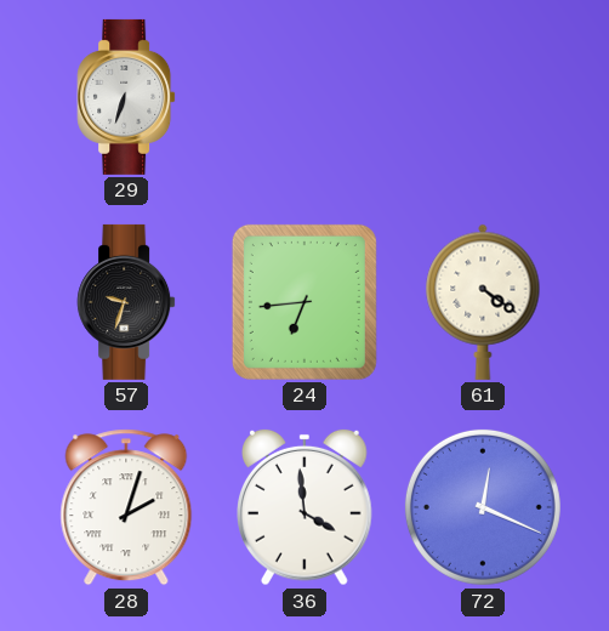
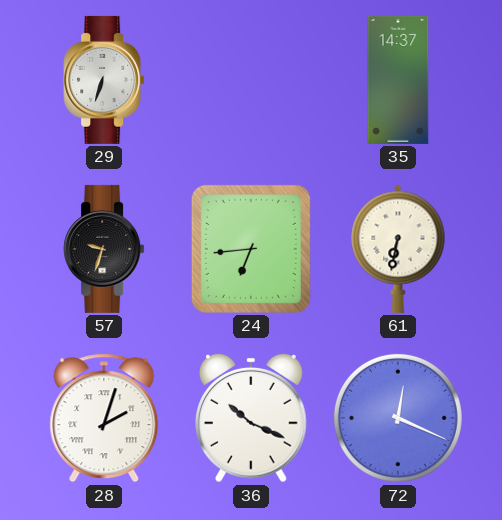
35: none -> 14:37
61: 4:21 -> 6:32
36: 3:59 -> 10:19
